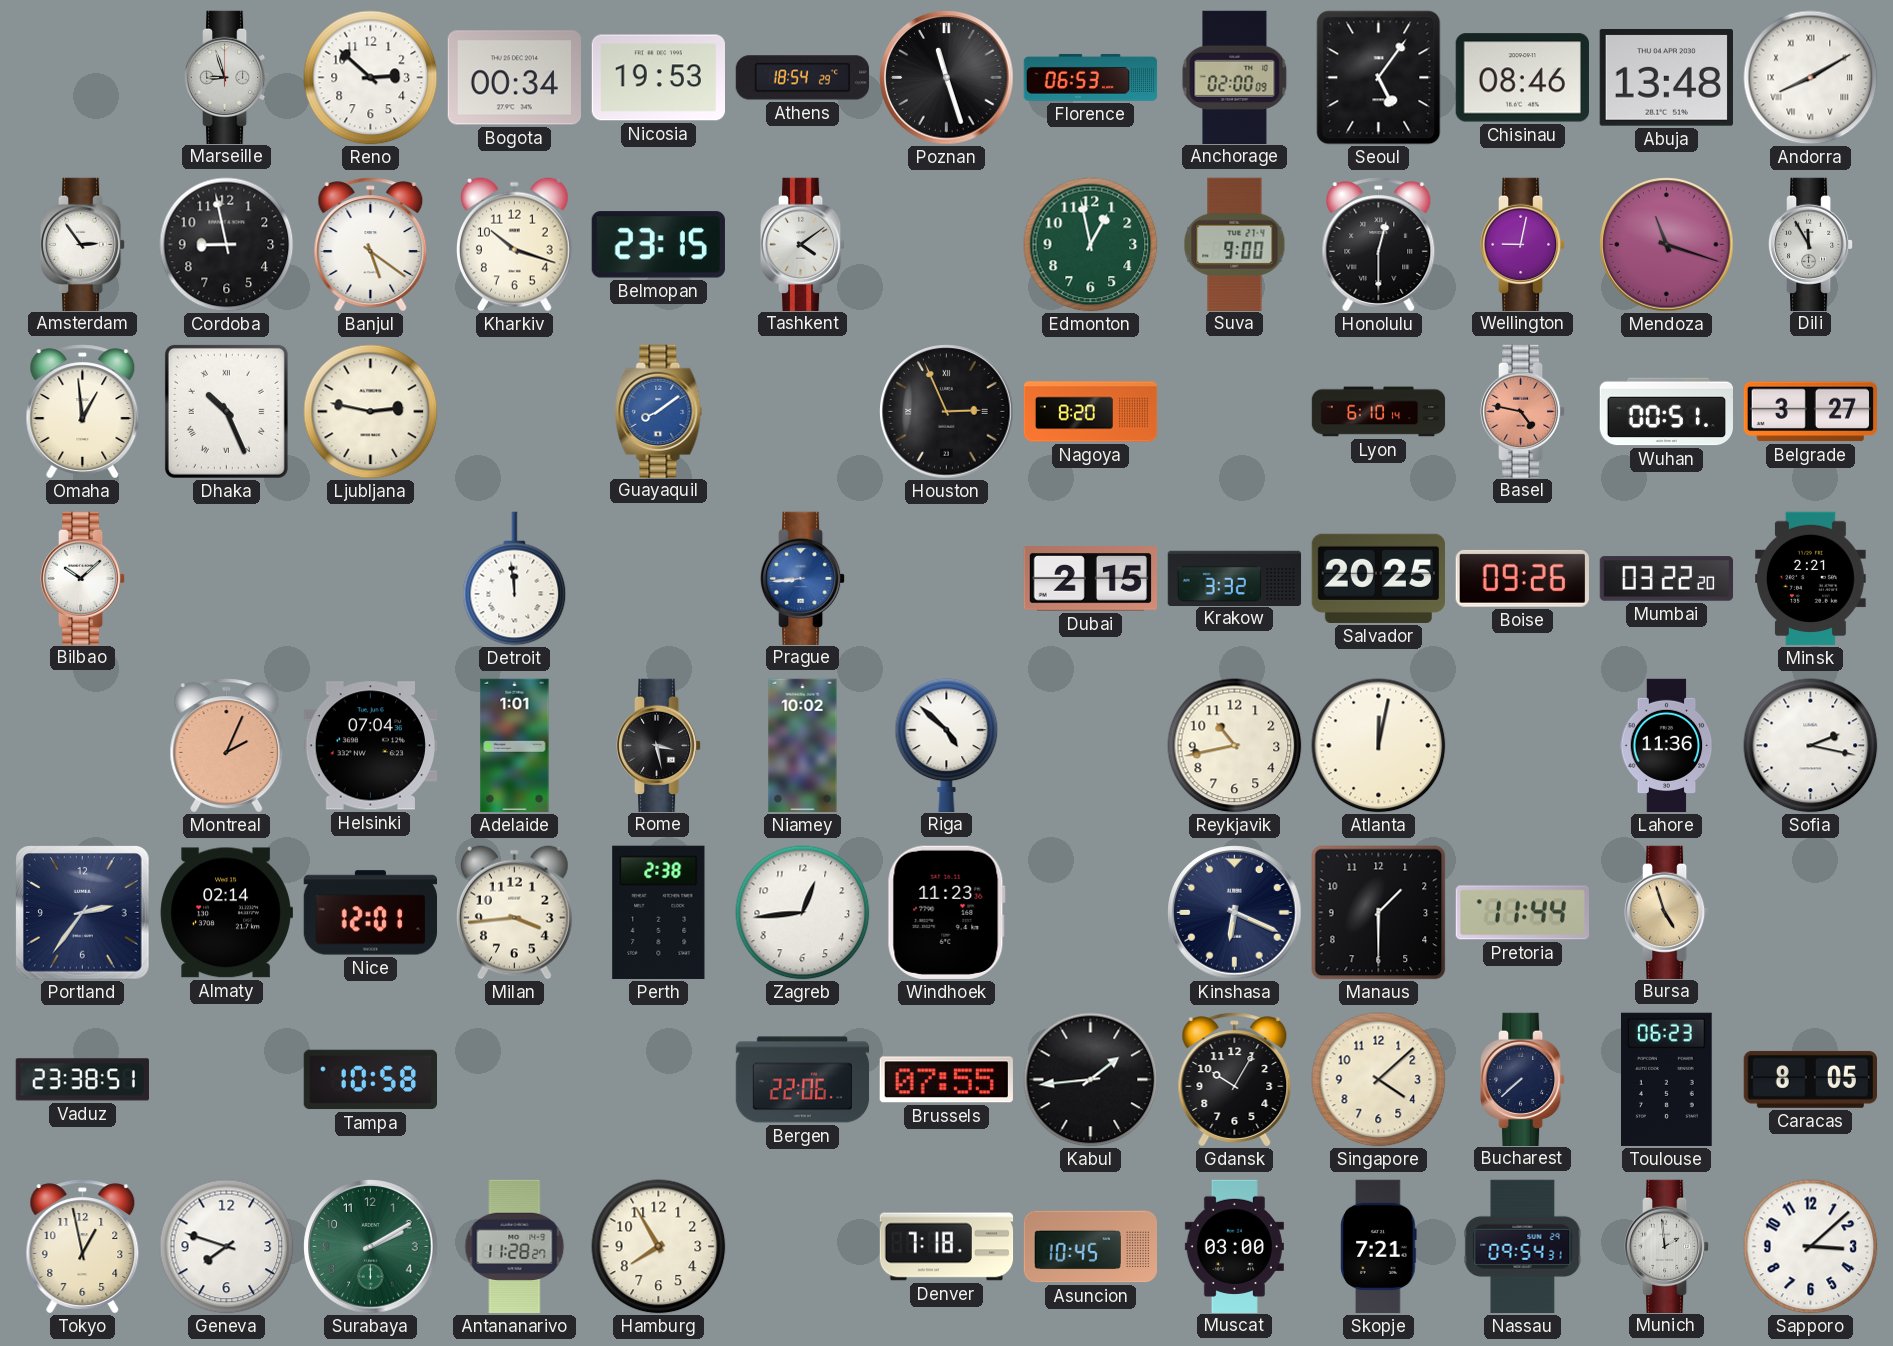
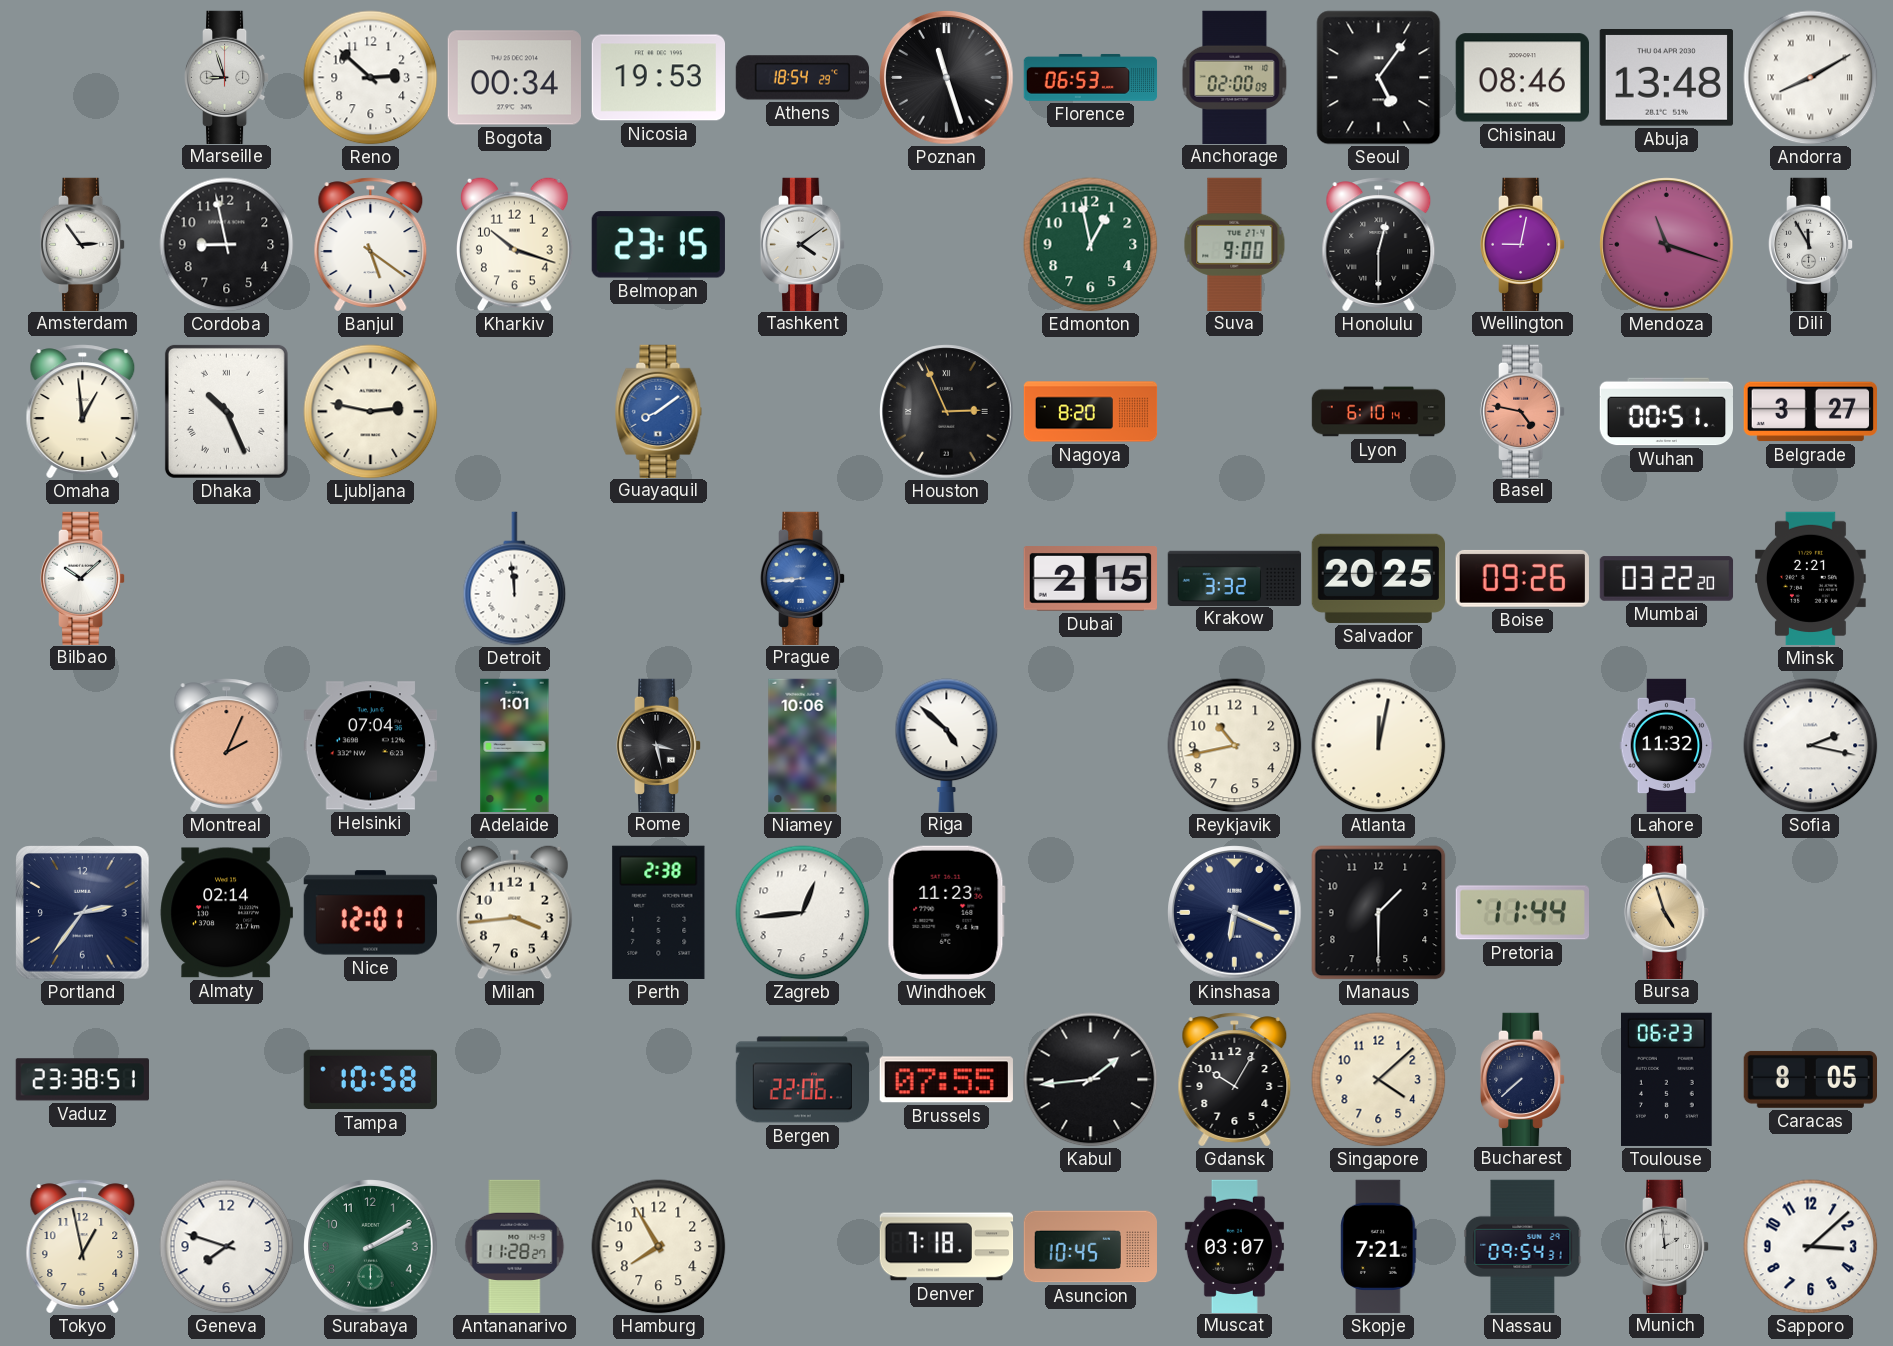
Niamey: 10:02 -> 10:06
Lahore: 11:36 -> 11:32
Muscat: 03:00 -> 03:07
